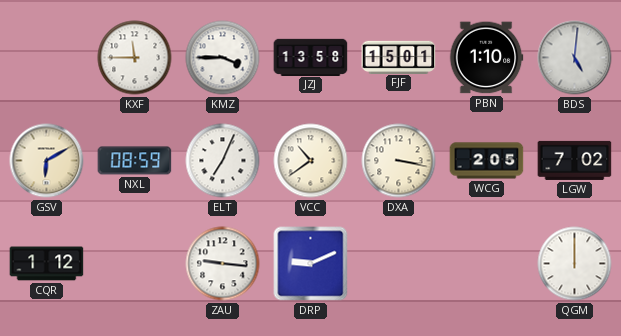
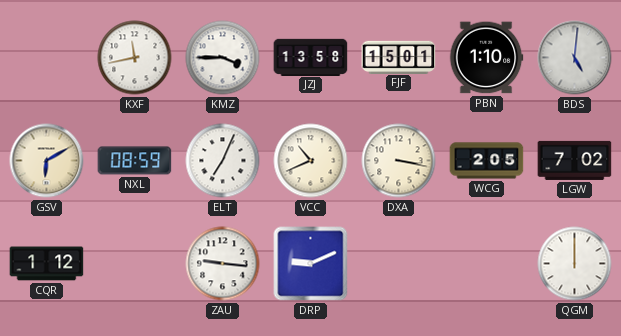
KXF: 11:45 -> 11:43
VCC: 10:39 -> 10:41
